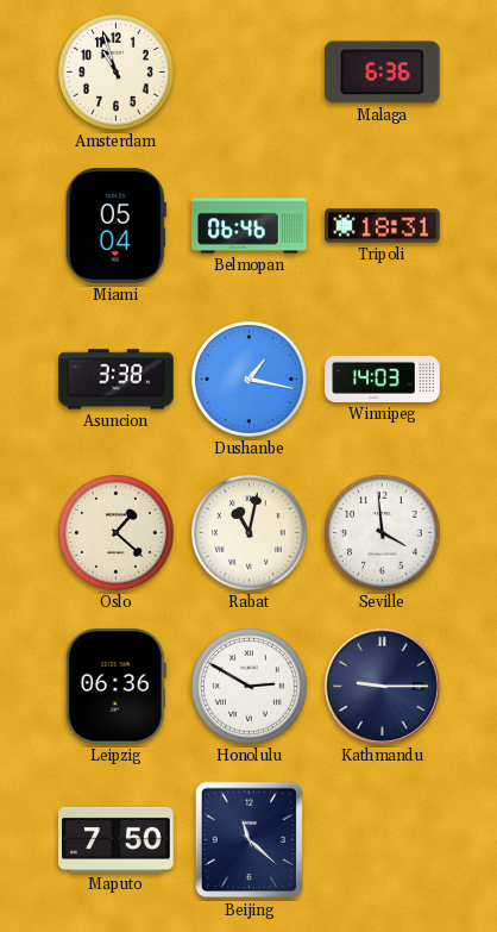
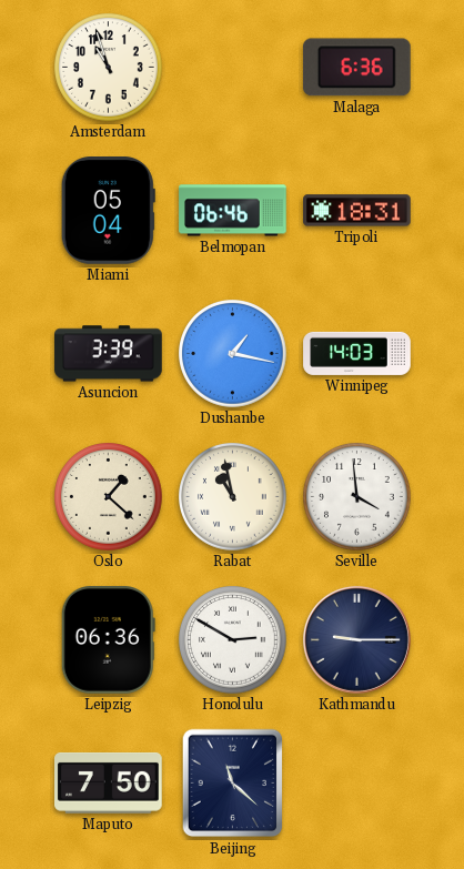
Asuncion: 3:38 -> 3:39
Rabat: 11:02 -> 10:58
